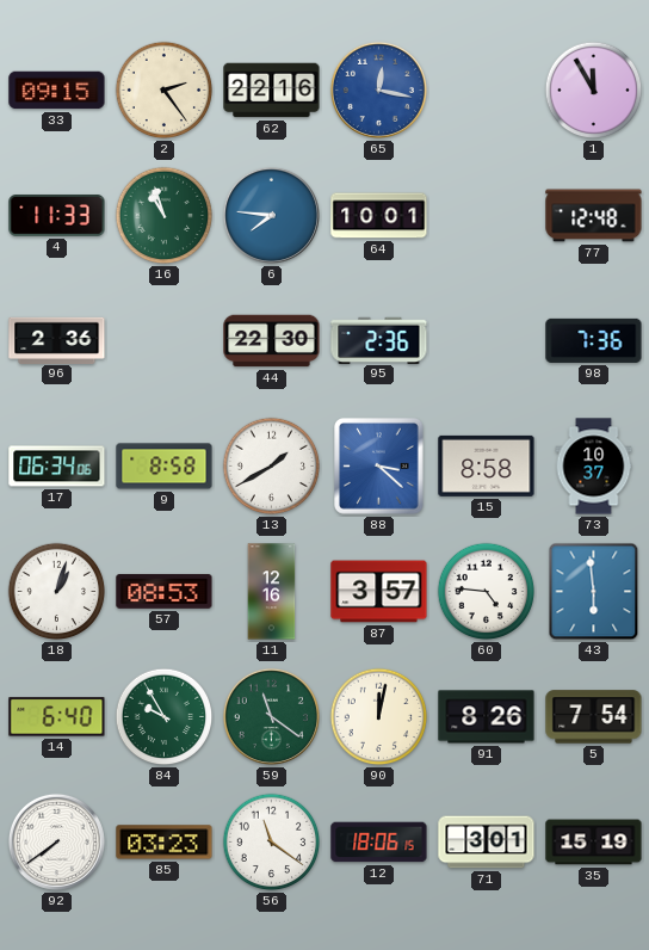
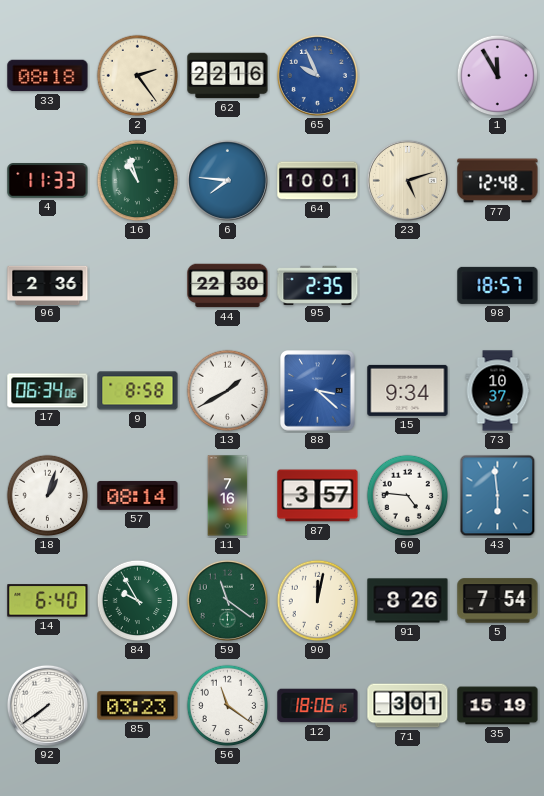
33: 09:15 -> 08:18
65: 12:17 -> 9:56
23: none -> 5:12
95: 2:36 -> 2:35
98: 7:36 -> 18:57
15: 8:58 -> 9:34
57: 08:53 -> 08:14
11: 12:16 -> 7:16
